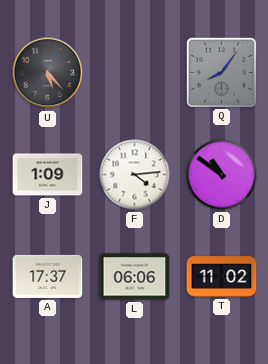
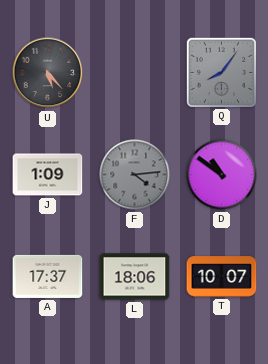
F dial: white -> grey
L: 06:06 -> 18:06
T: 11:02 -> 10:07
